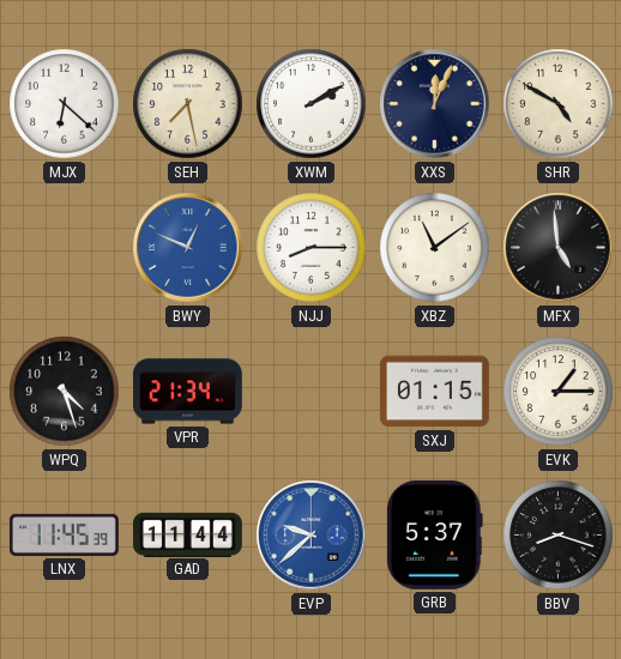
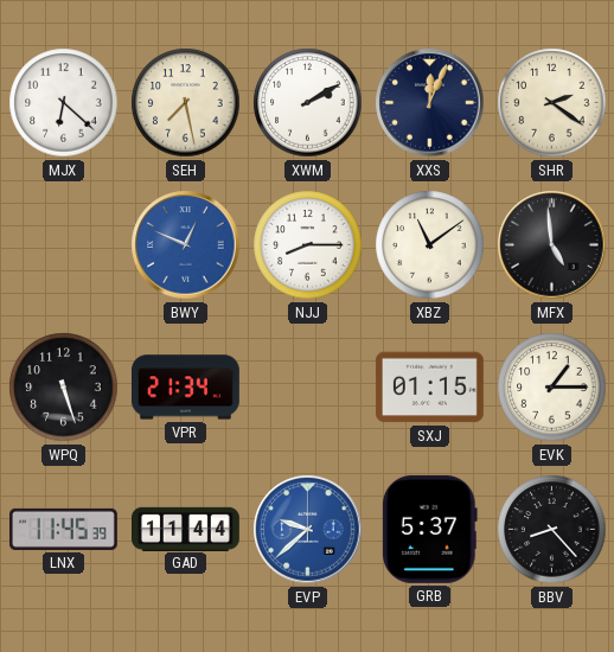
SHR: 4:50 -> 2:21
WPQ: 4:27 -> 5:27
BBV: 8:18 -> 8:23
